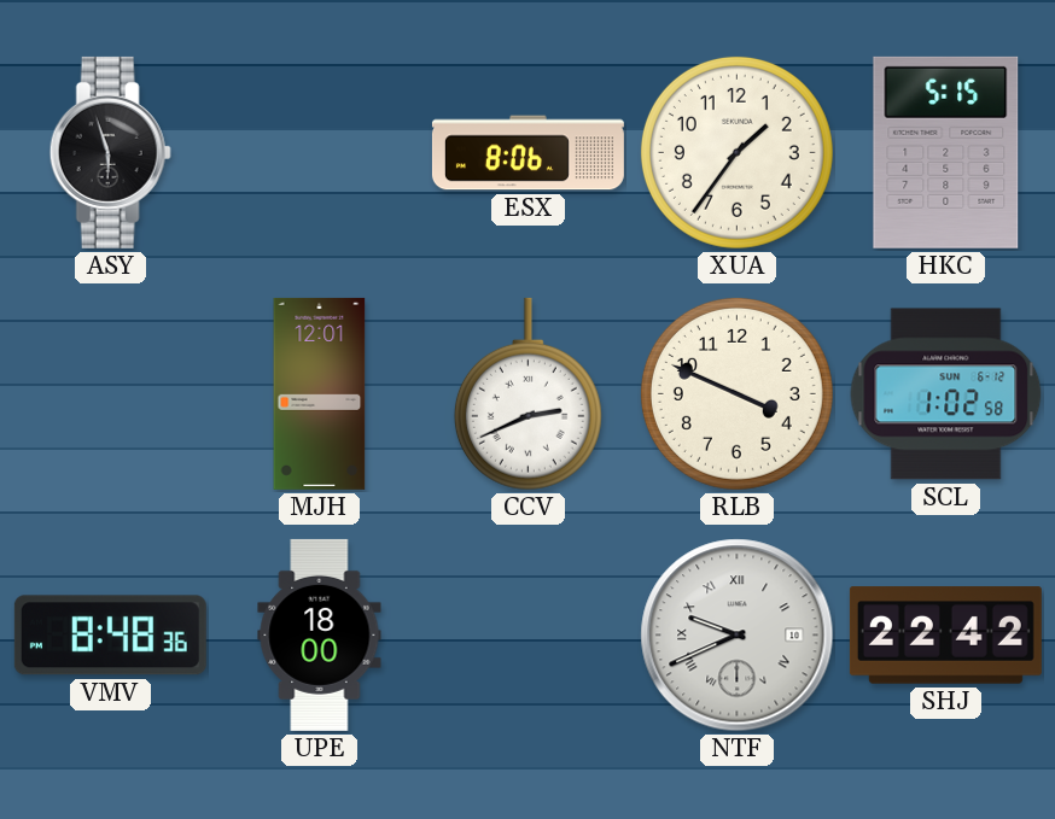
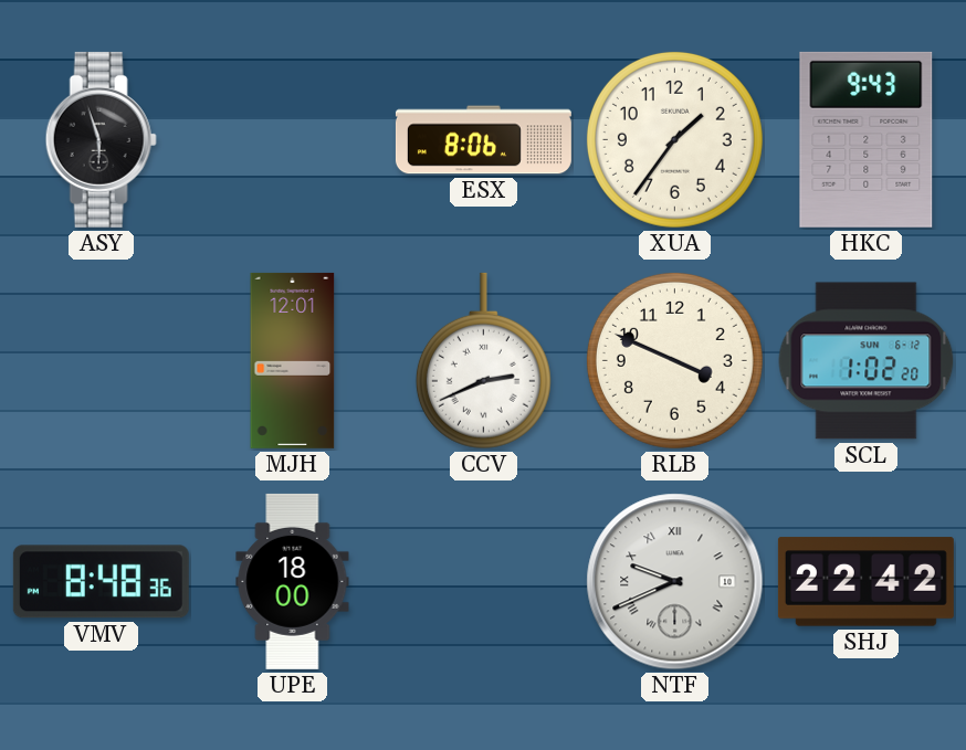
HKC: 5:15 -> 9:43
SCL: 1:02:58 -> 1:02:20
